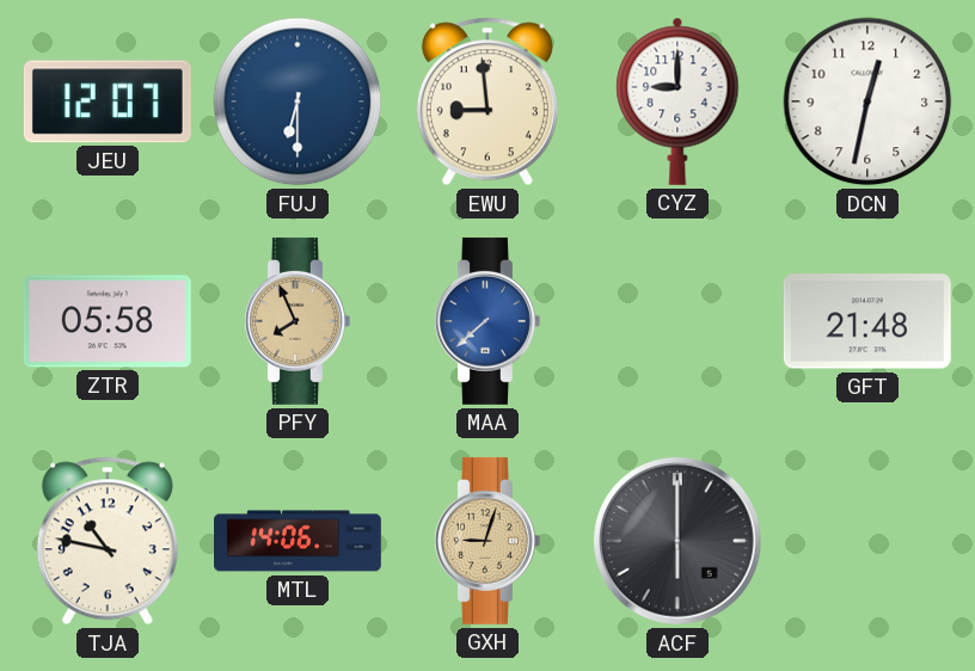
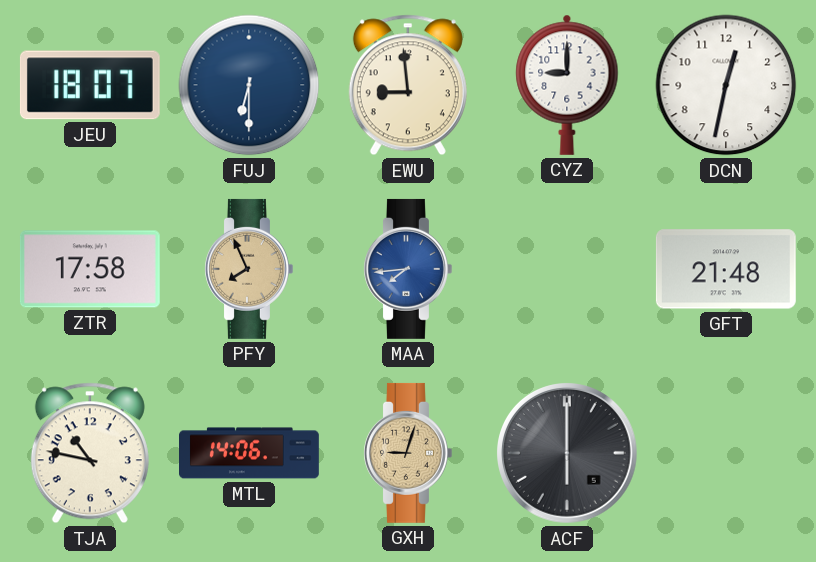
JEU: 12:07 -> 18:07
ZTR: 05:58 -> 17:58
MAA: 7:38 -> 7:44
